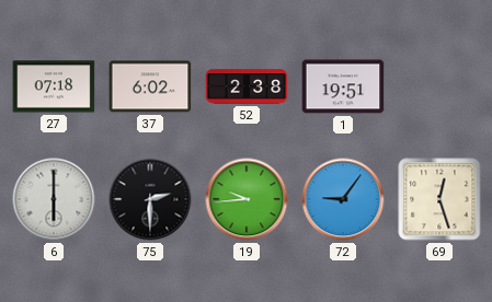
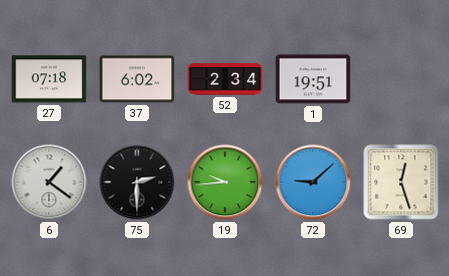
52: 2:38 -> 2:34
6: 6:00 -> 1:21
72: 9:06 -> 9:08
